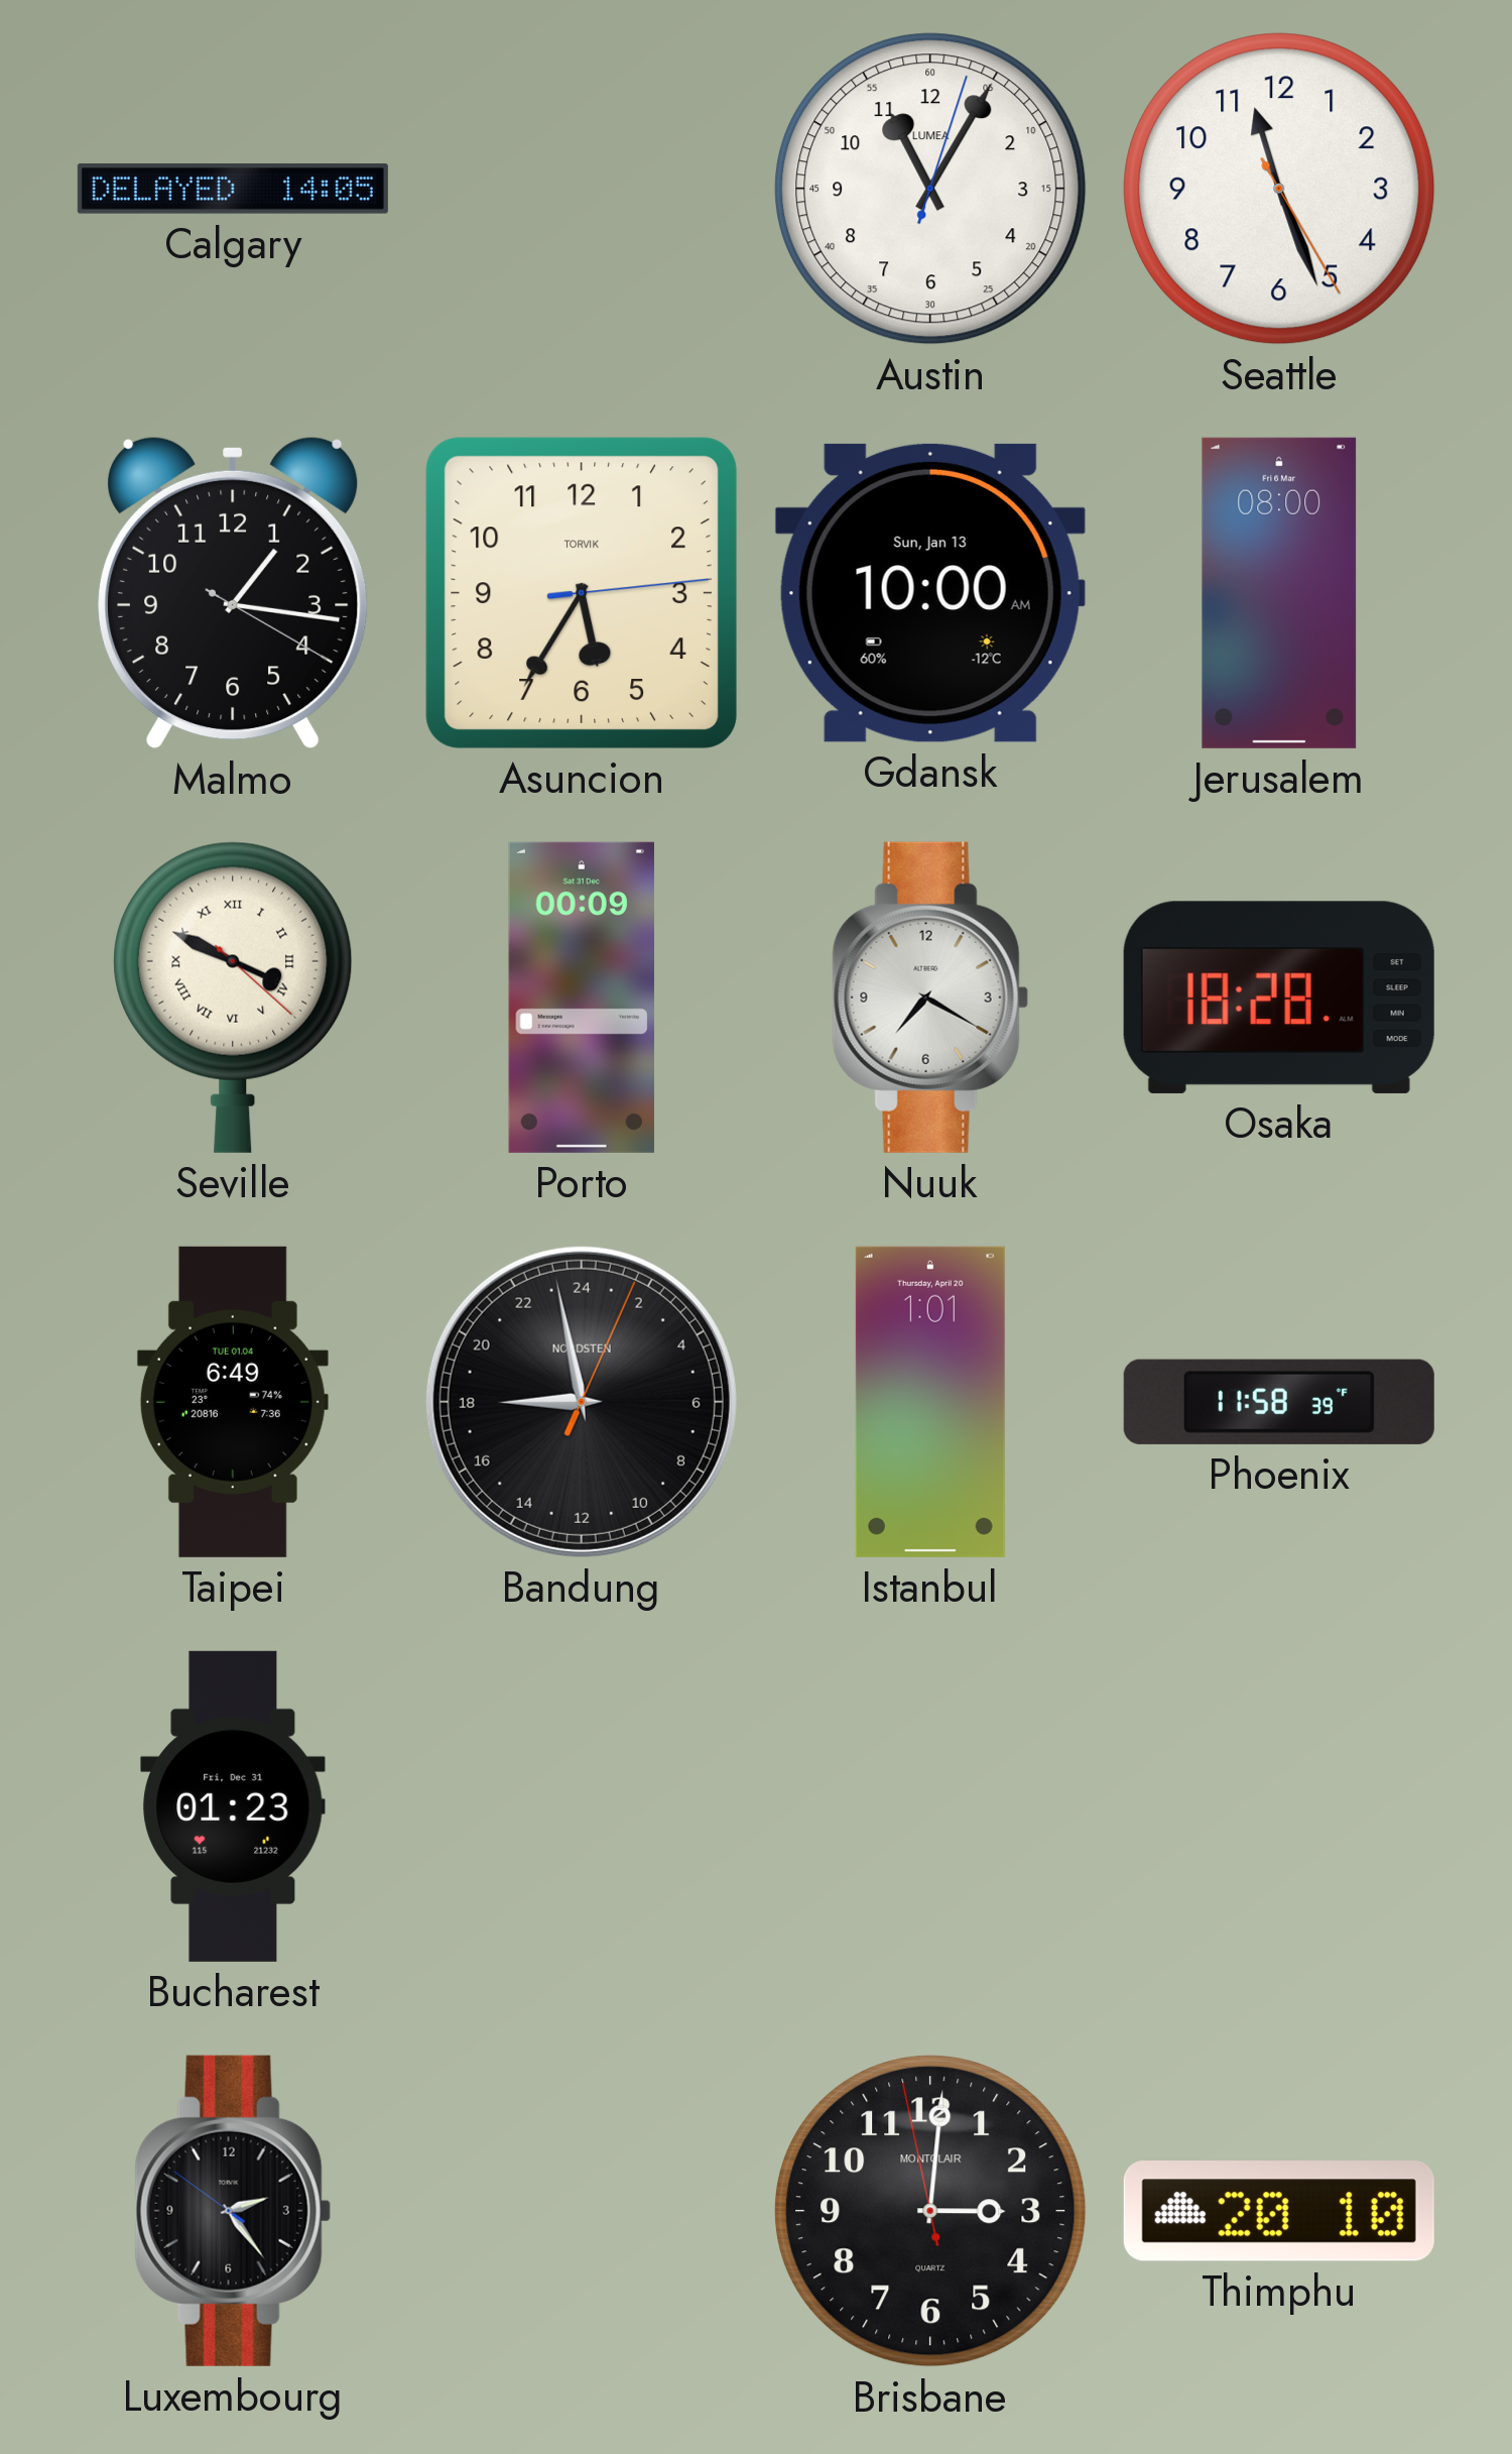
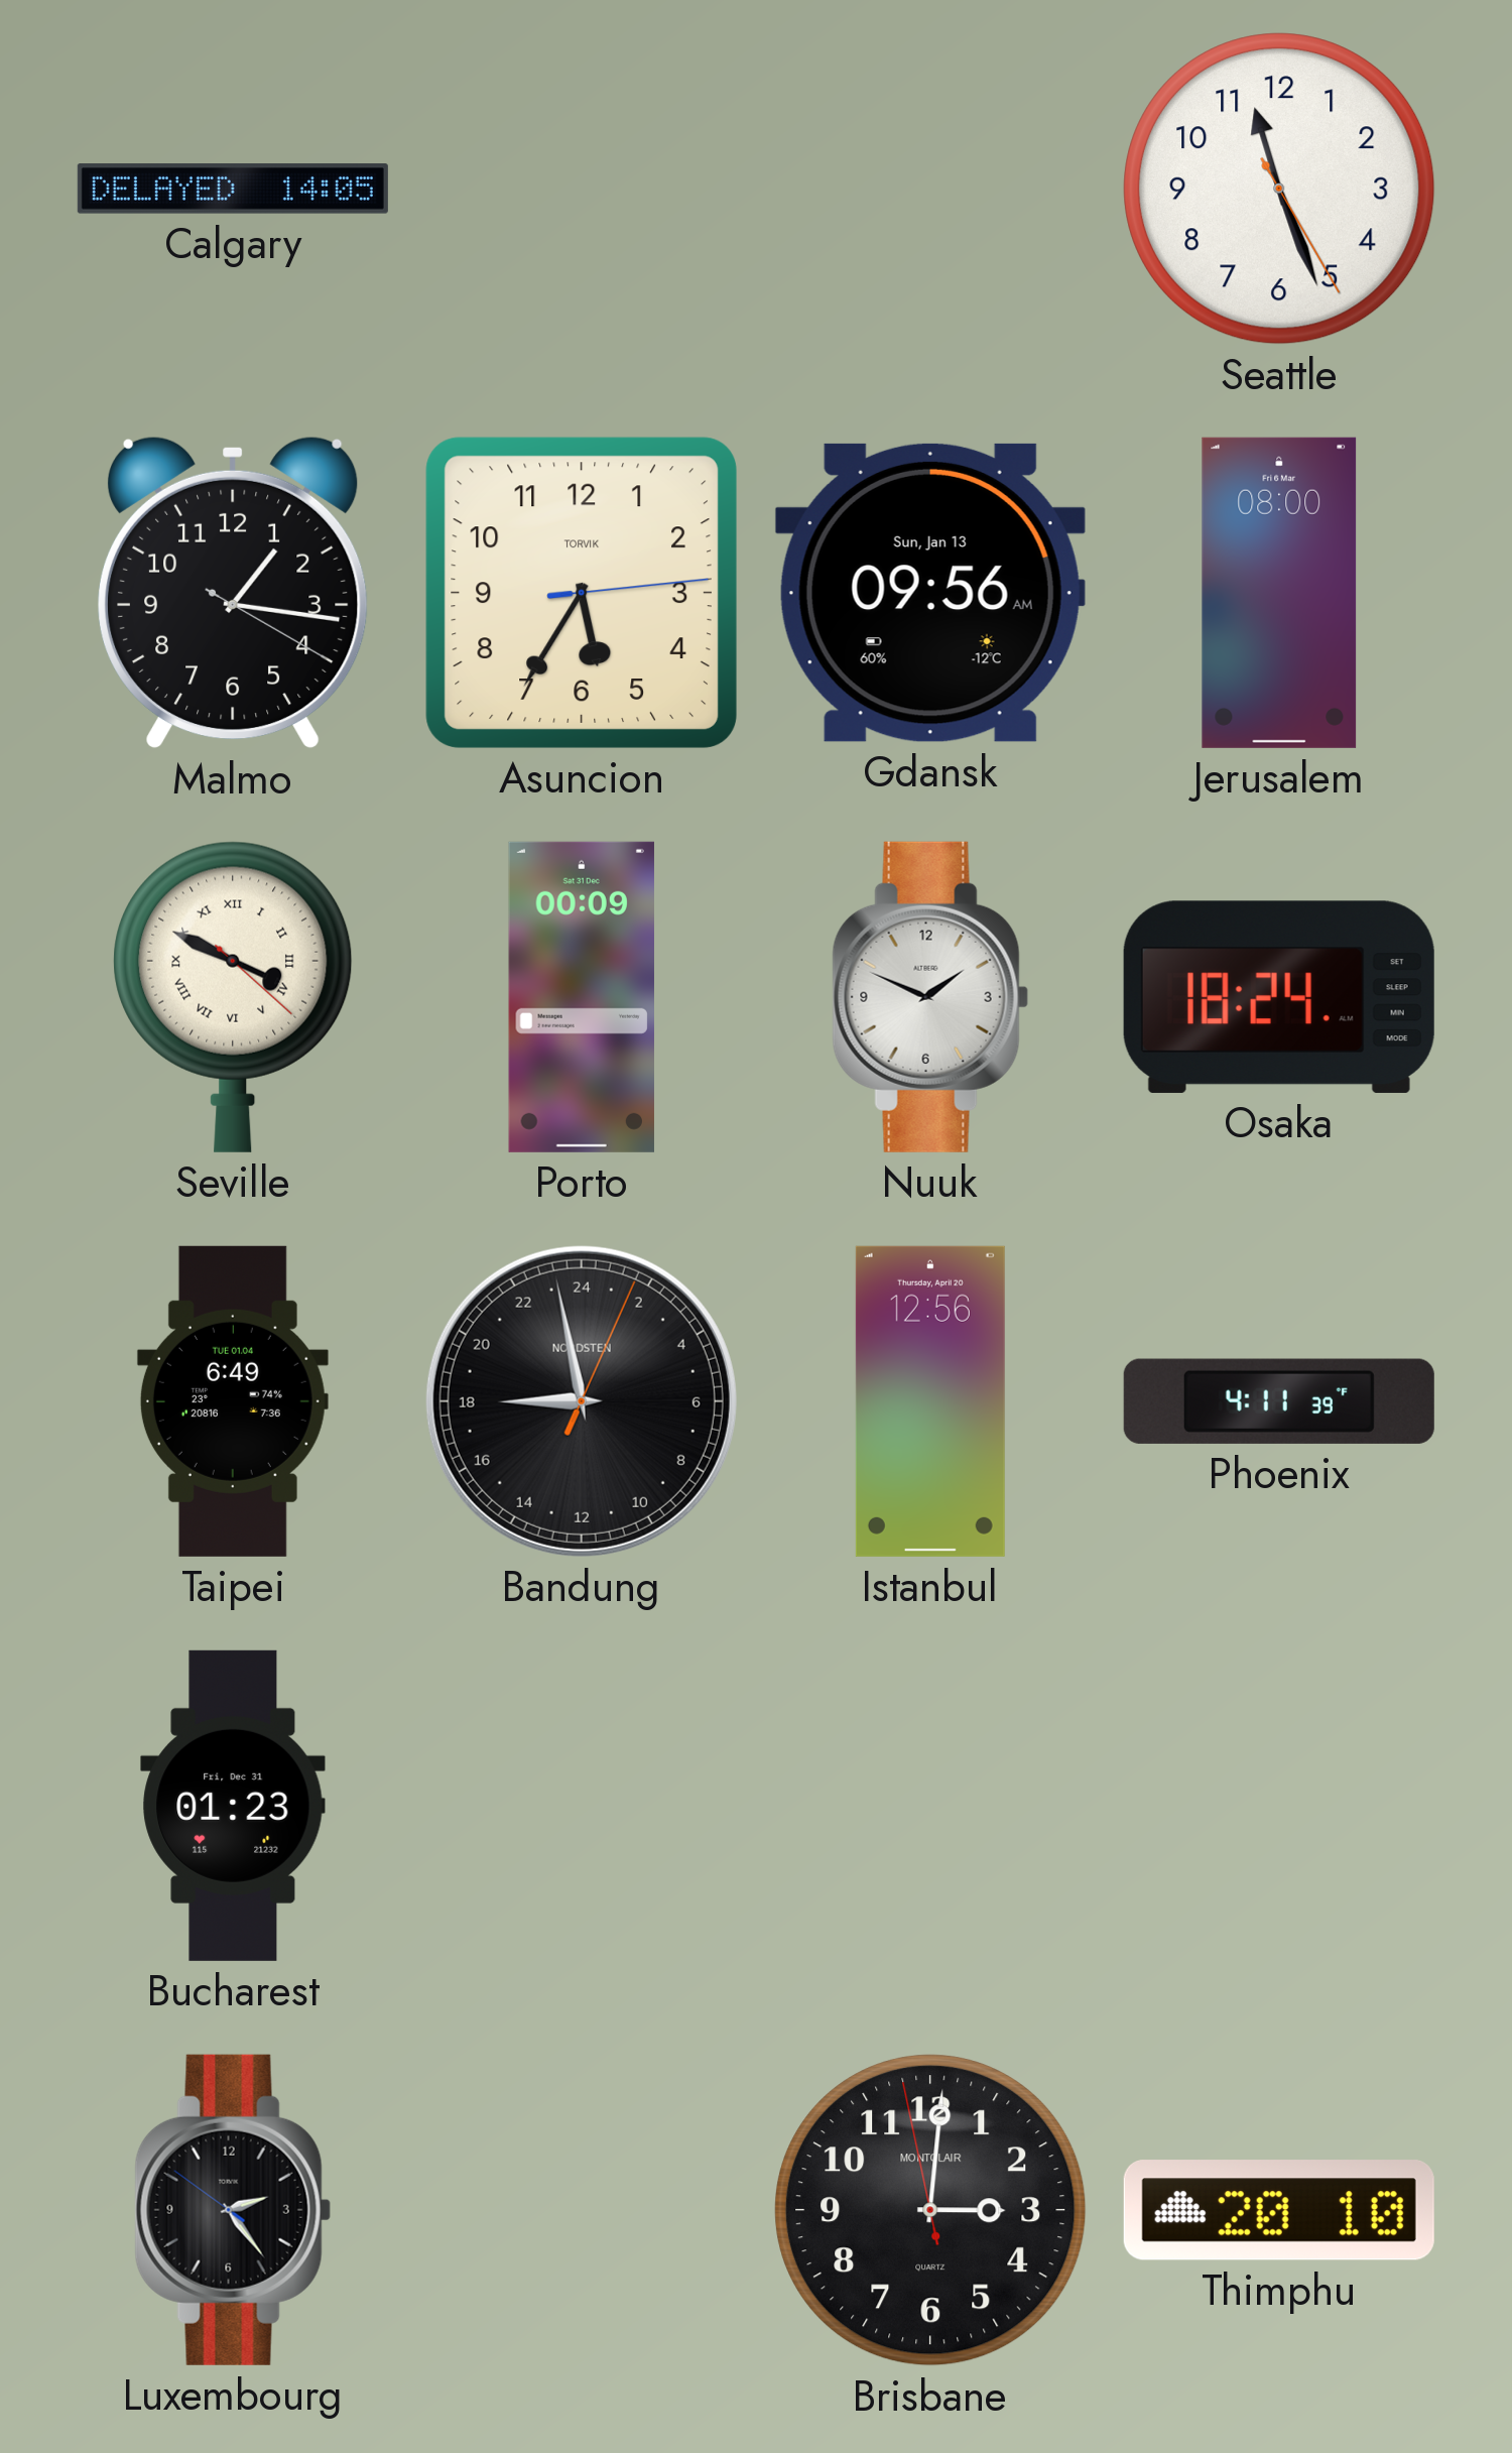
Austin: 11:05 -> none
Gdansk: 10:00 -> 09:56
Nuuk: 7:20 -> 1:49
Osaka: 18:28 -> 18:24
Istanbul: 1:01 -> 12:56
Phoenix: 11:58 -> 4:11
